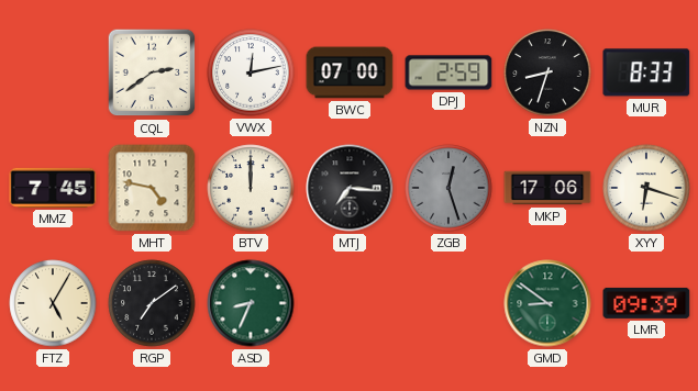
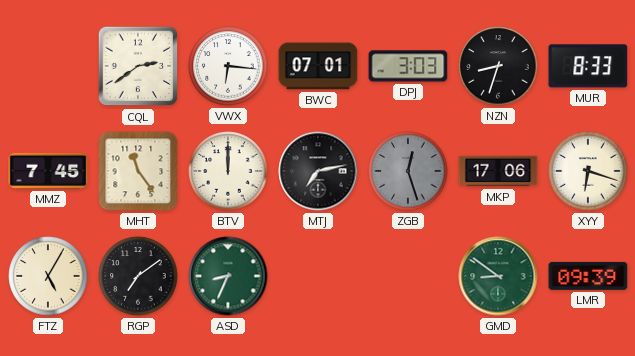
VWX: 12:13 -> 6:16
BWC: 07:00 -> 07:01
DPJ: 2:59 -> 3:03
MHT: 4:47 -> 11:24
MTJ: 7:16 -> 7:13
